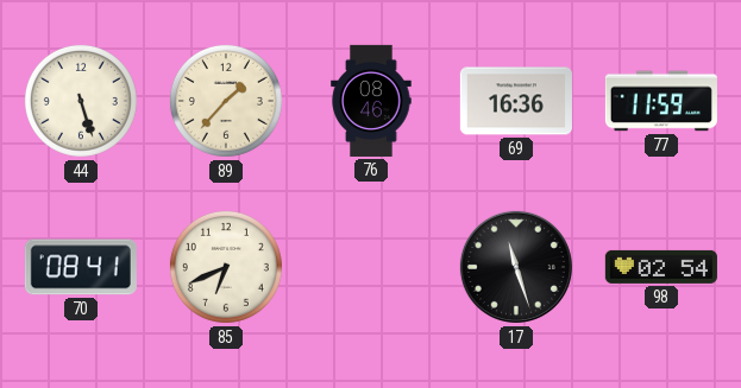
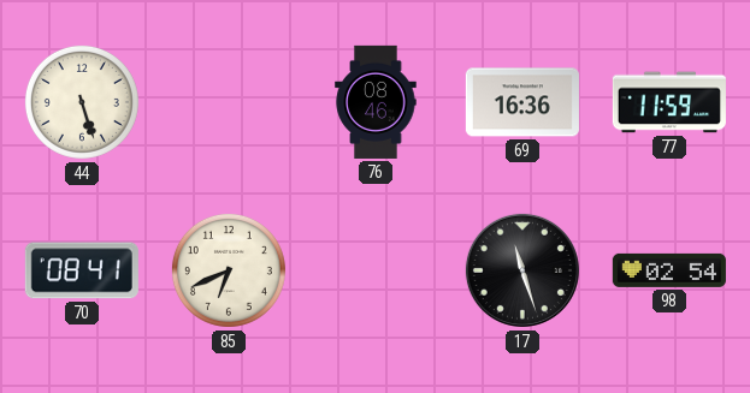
89: 1:37 -> none
